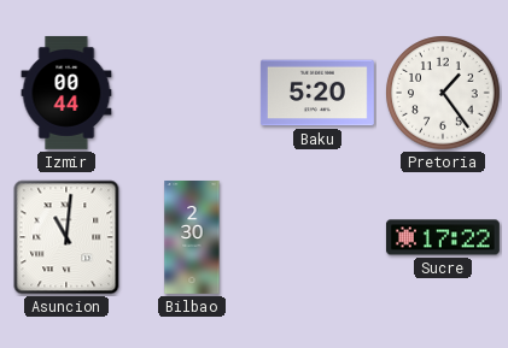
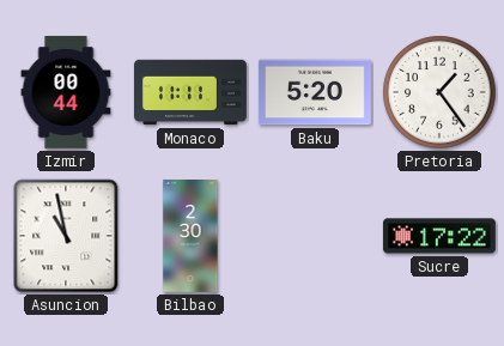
Monaco: none -> 11:11
Asuncion: 11:01 -> 10:58
